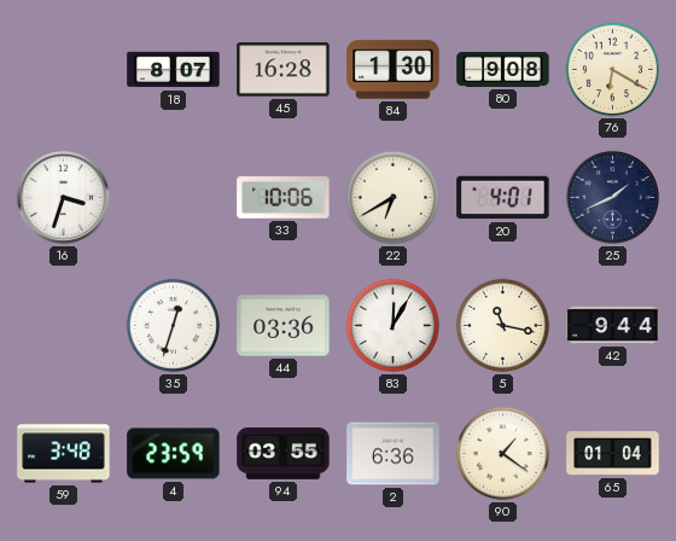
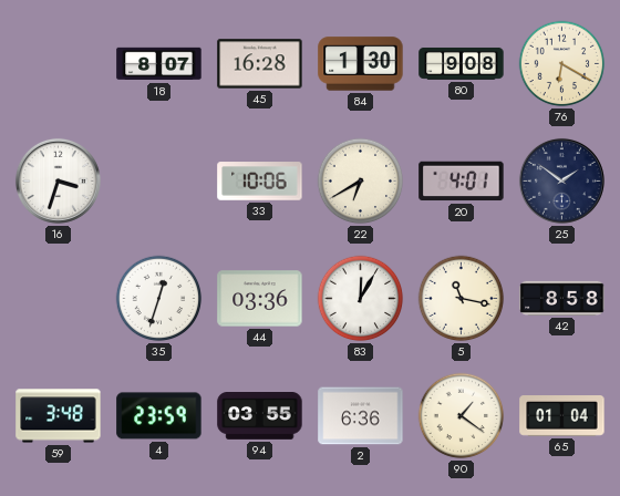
25: 1:41 -> 1:51
42: 9:44 -> 8:58
